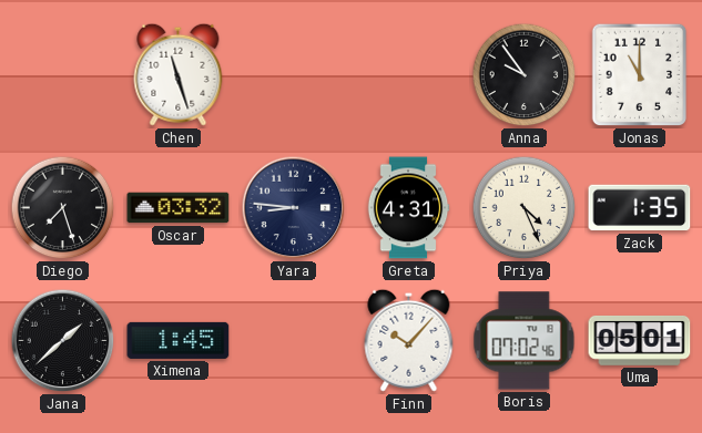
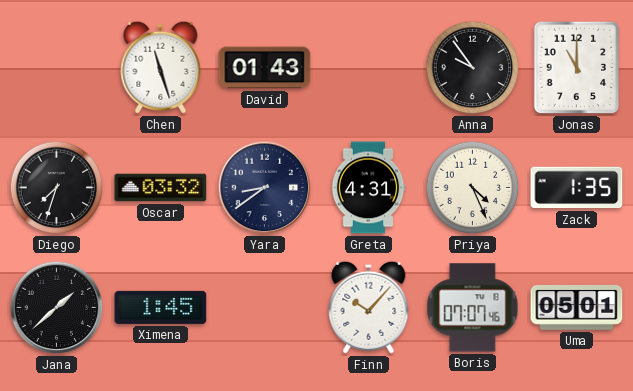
David: none -> 01:43
Diego: 7:27 -> 7:33
Yara: 8:46 -> 8:39
Boris: 07:02 -> 07:07
